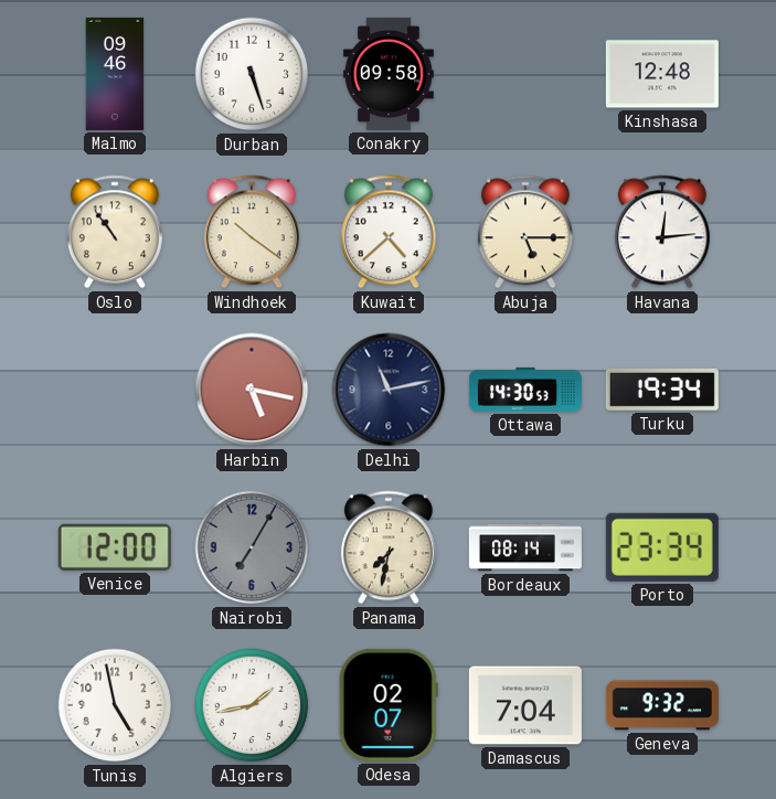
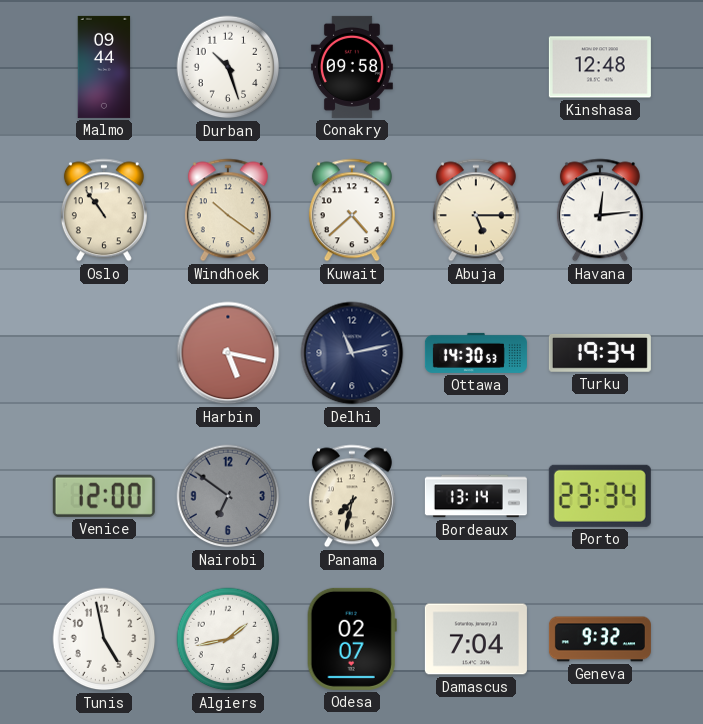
Malmo: 09:46 -> 09:44
Durban: 5:27 -> 10:27
Nairobi: 7:05 -> 6:51
Bordeaux: 08:14 -> 13:14
